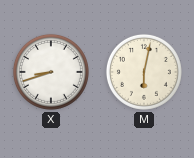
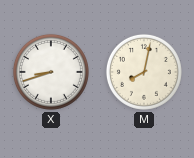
M: 6:02 -> 8:02
